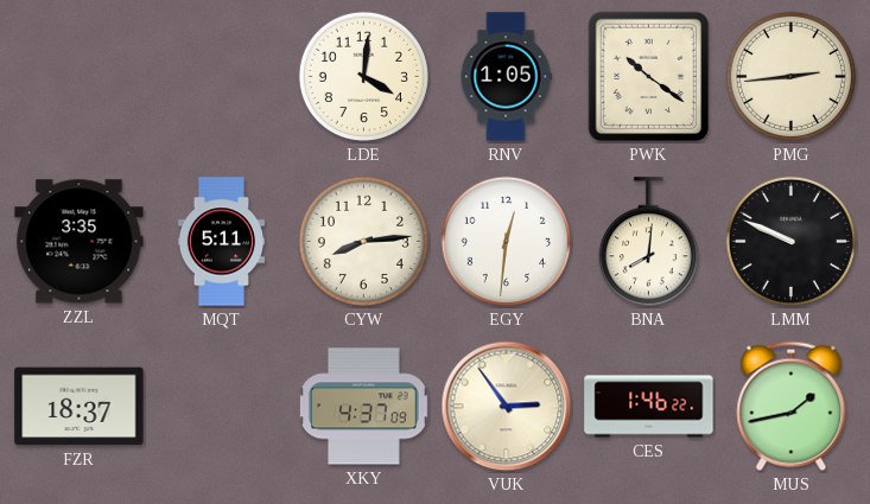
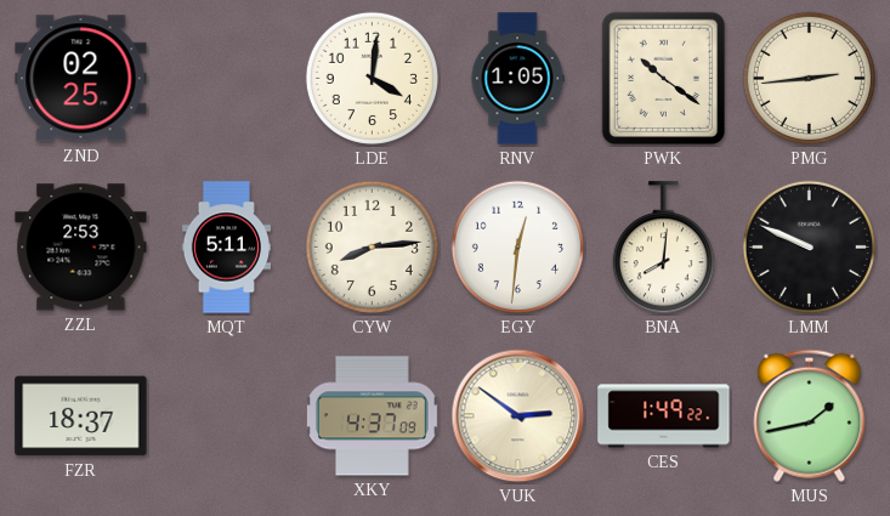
ZND: none -> 02:25
ZZL: 3:35 -> 2:53
VUK: 2:54 -> 2:51
CES: 1:46 -> 1:49
